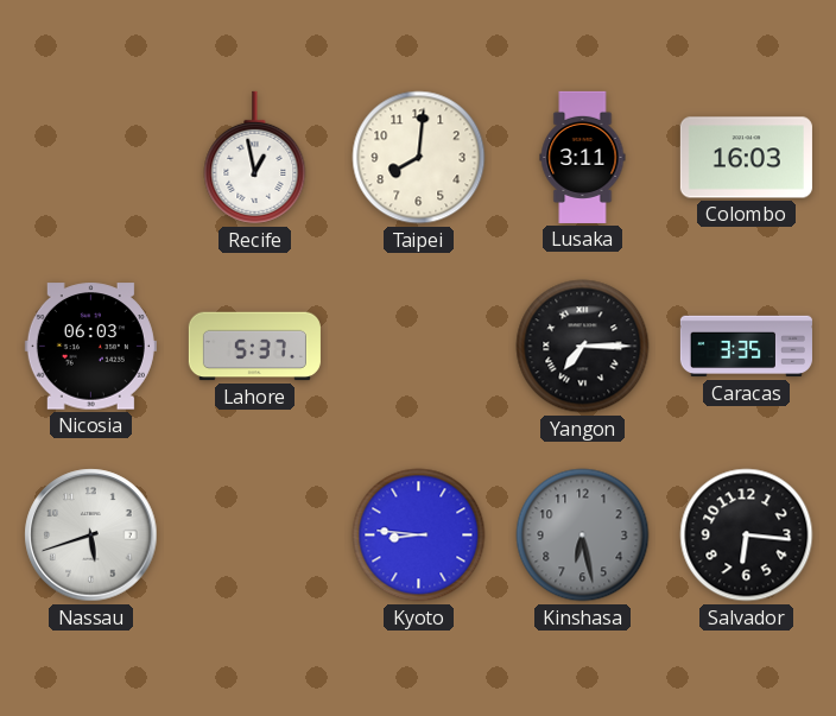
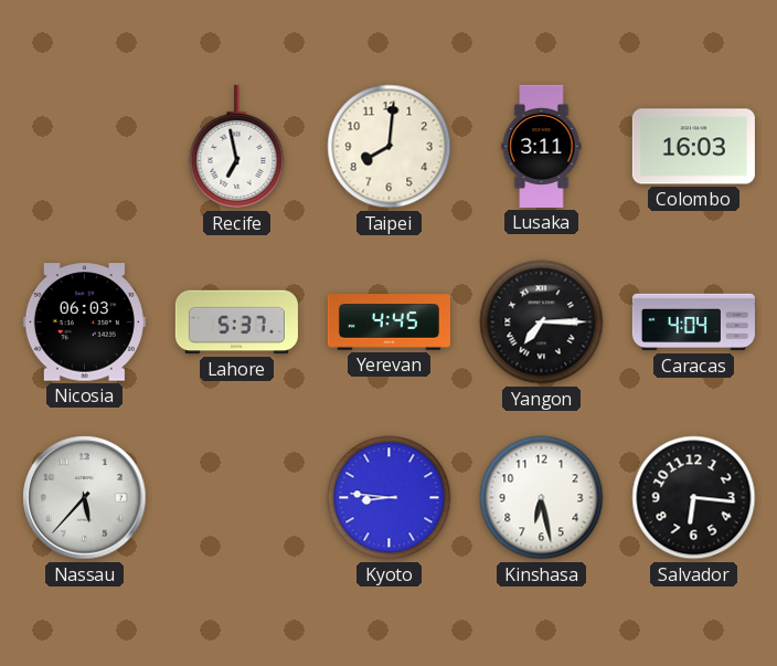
Recife: 12:58 -> 6:58
Yerevan: none -> 4:45
Caracas: 3:35 -> 4:04
Nassau: 5:42 -> 5:37
Kinshasa dial: grey -> white
